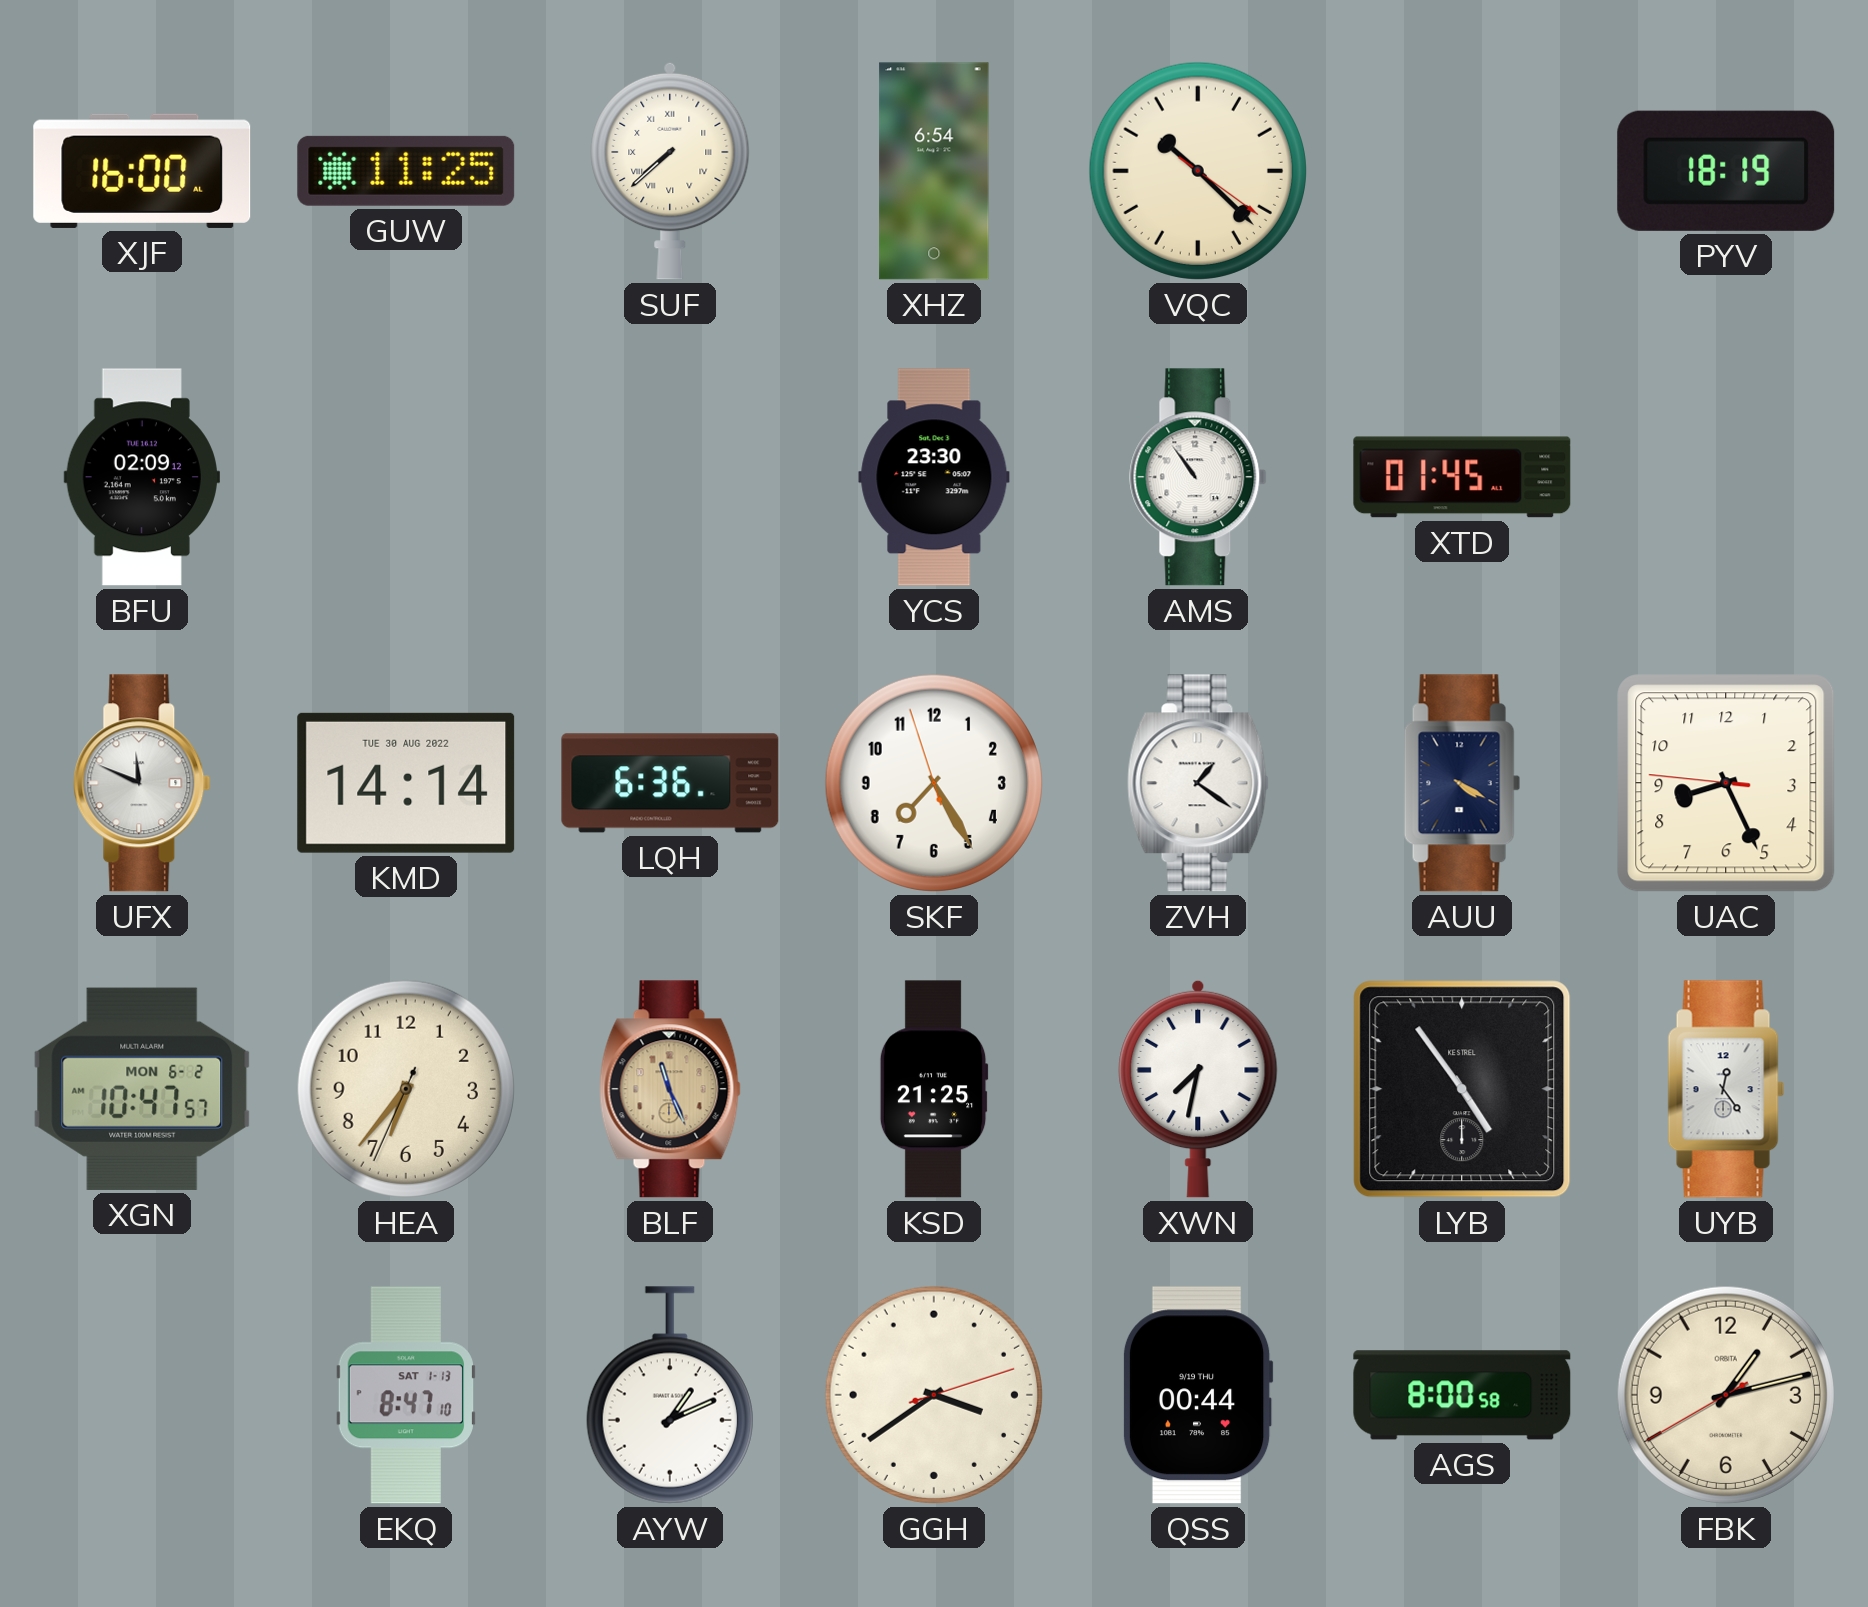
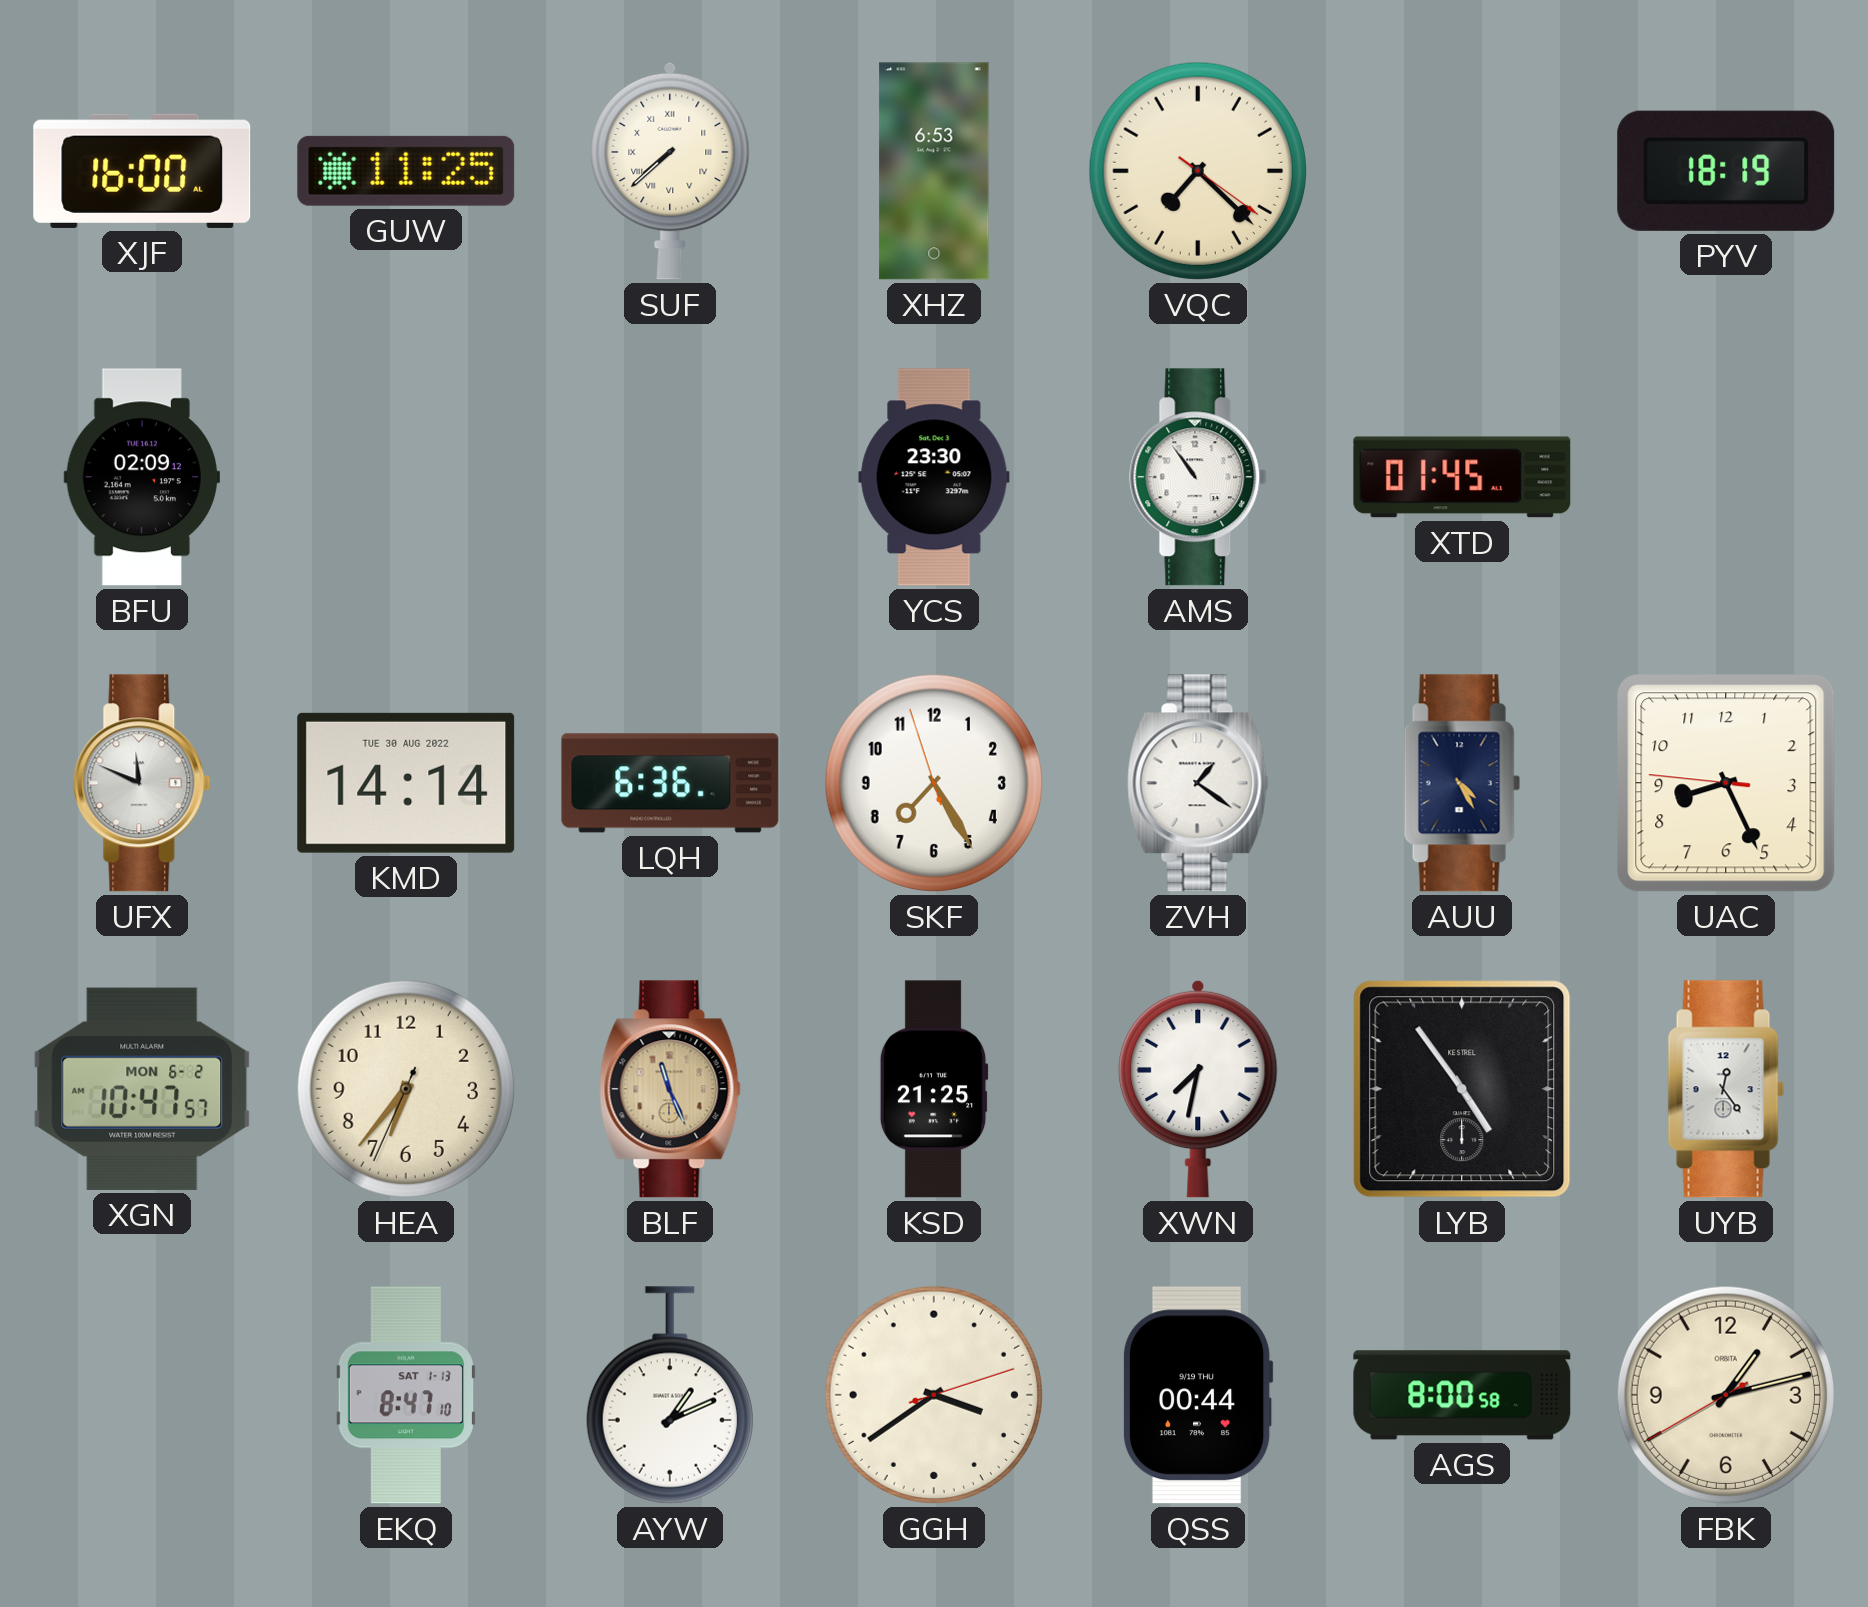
XHZ: 6:54 -> 6:53
VQC: 10:22 -> 7:22
AUU: 4:20 -> 4:25
